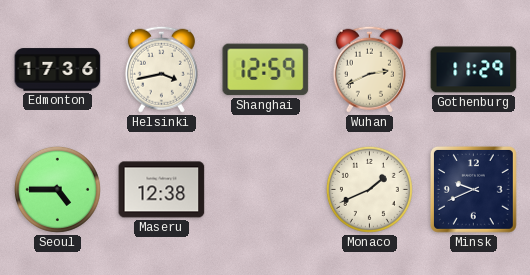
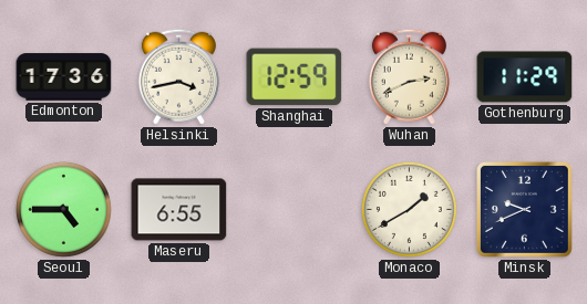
Maseru: 12:38 -> 6:55
Monaco: 1:41 -> 1:40
